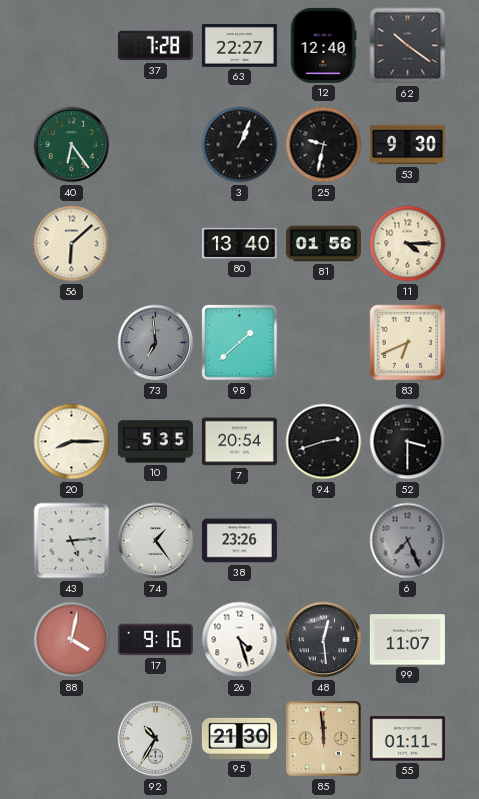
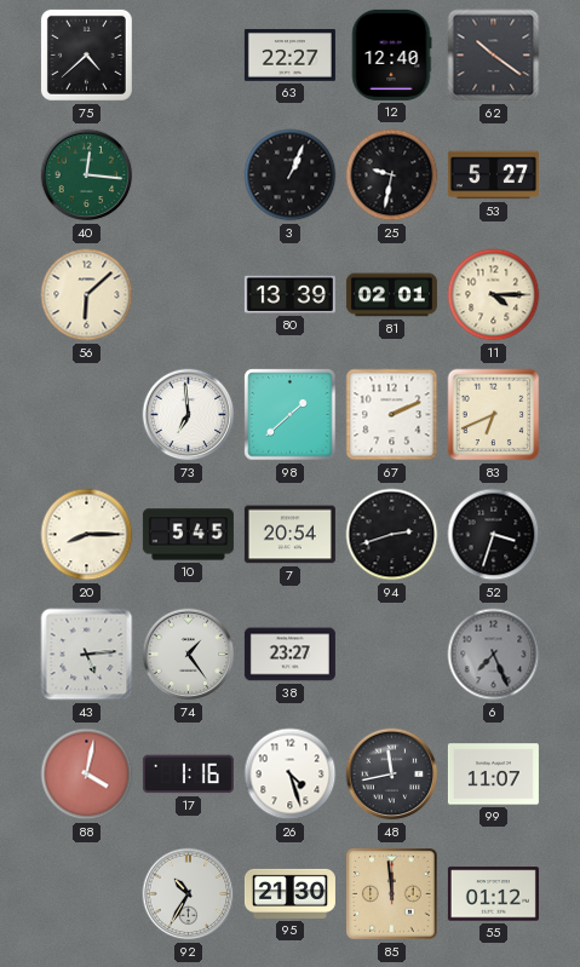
75: none -> 4:38
37: 7:28 -> none
40: 6:24 -> 12:16
53: 9:30 -> 5:27
80: 13:40 -> 13:39
81: 01:56 -> 02:01
73 dial: grey -> white
67: none -> 2:11
10: 5:35 -> 5:45
52: 3:30 -> 3:33
38: 23:26 -> 23:27
17: 9:16 -> 1:16
48: 12:29 -> 11:43
55: 01:11 -> 01:12
